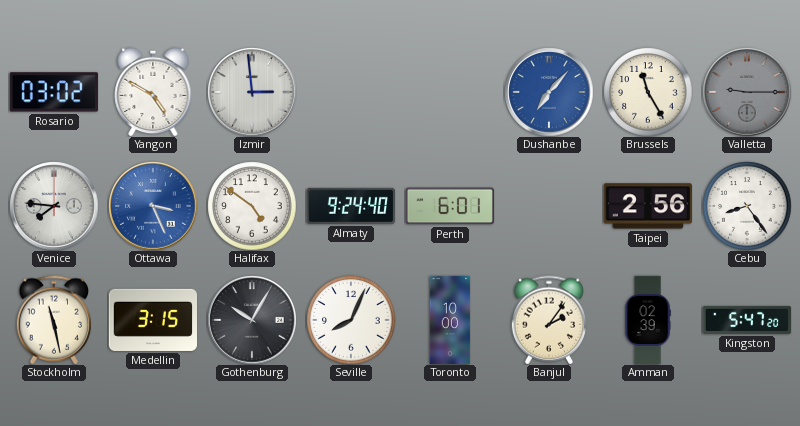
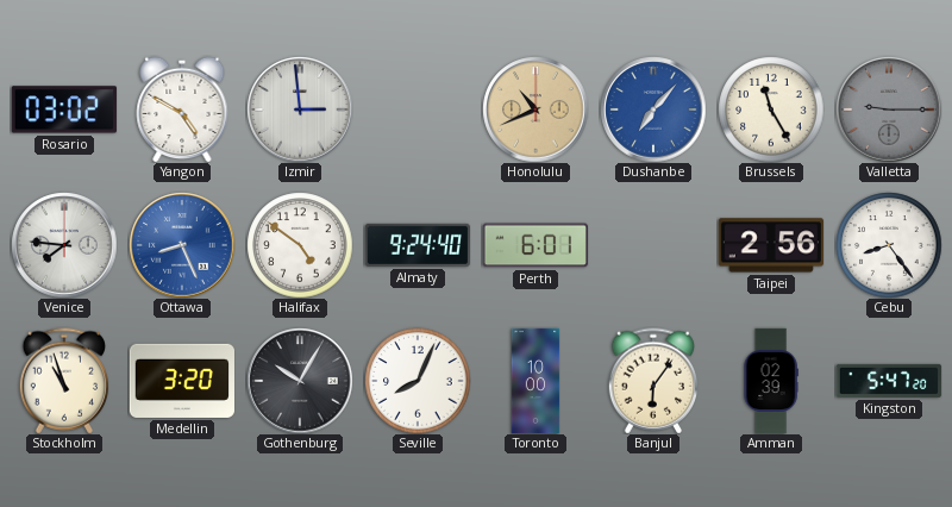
Honolulu: none -> 10:41
Ottawa: 3:26 -> 8:26
Stockholm: 11:28 -> 10:57
Medellin: 3:15 -> 3:20
Banjul: 2:06 -> 6:06
